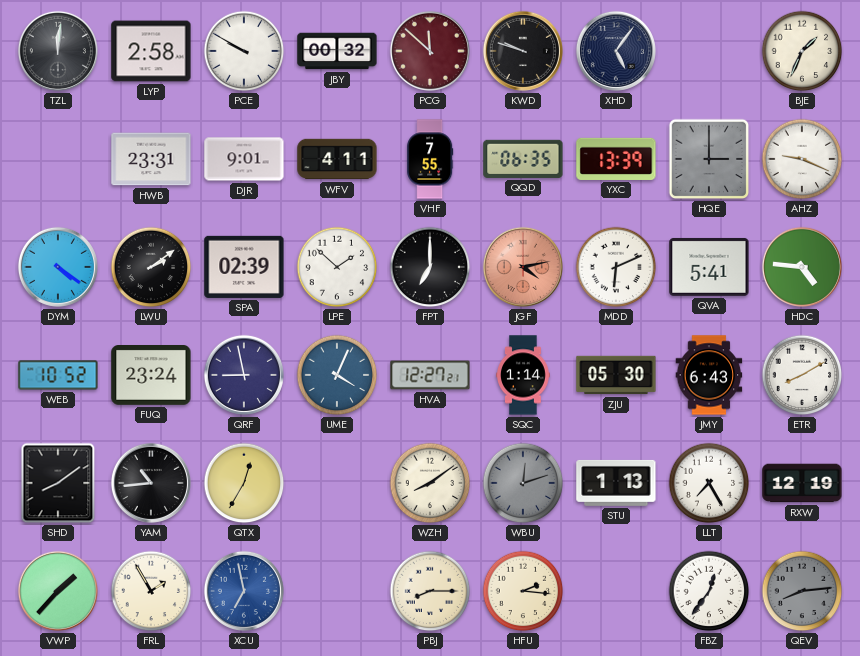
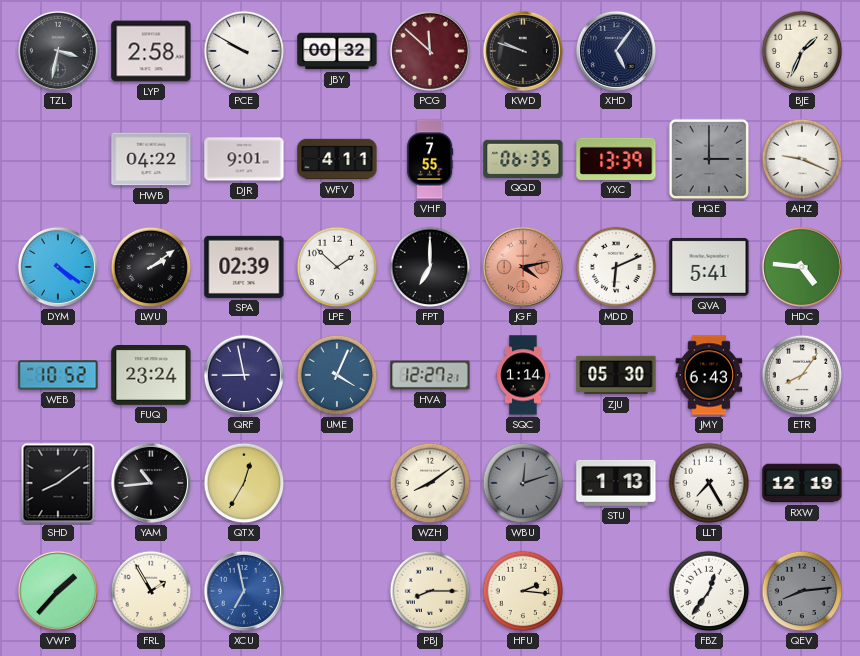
TZL: 12:01 -> 3:32
HWB: 23:31 -> 04:22
ETR: 8:10 -> 8:06
